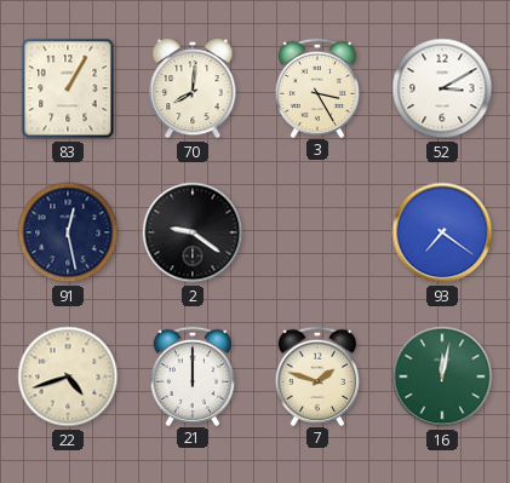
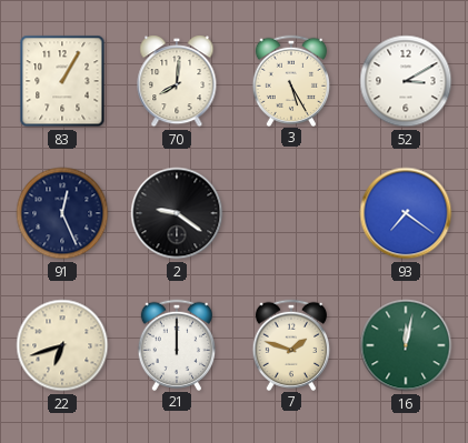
3: 3:25 -> 5:25
91: 12:28 -> 12:26
22: 4:42 -> 6:42
